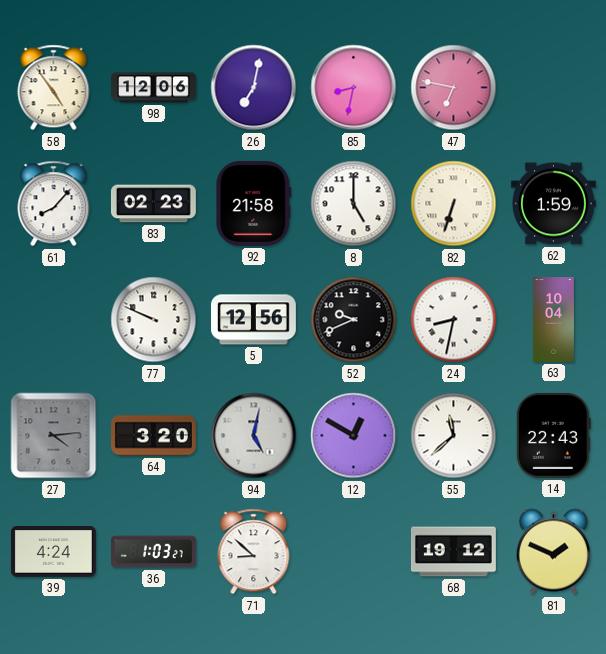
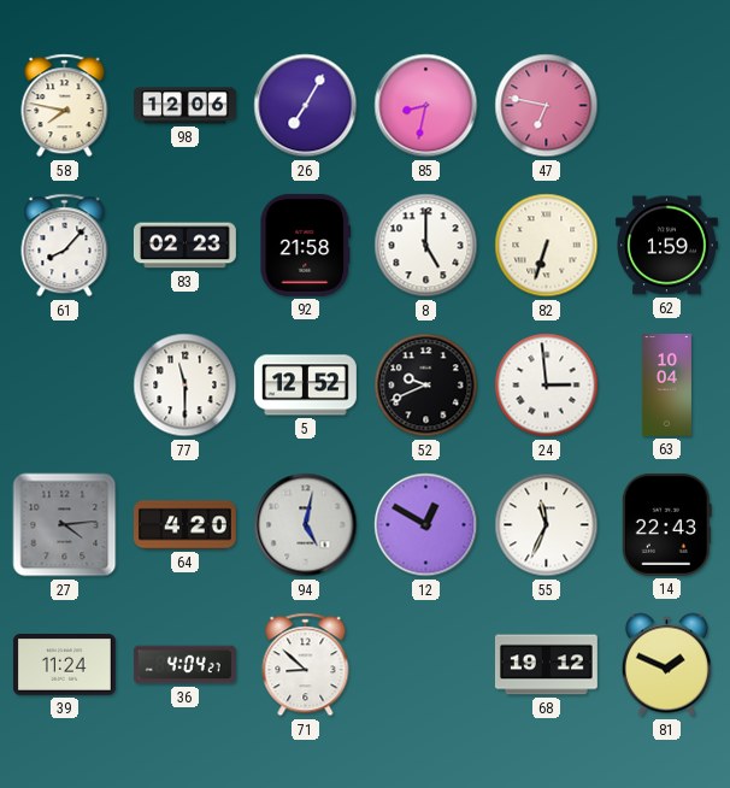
58: 4:54 -> 7:47
26: 7:02 -> 7:05
77: 9:49 -> 11:30
5: 12:56 -> 12:52
24: 8:32 -> 2:59
64: 3:20 -> 4:20
55: 11:38 -> 11:34
39: 4:24 -> 11:24
36: 1:03 -> 4:04
